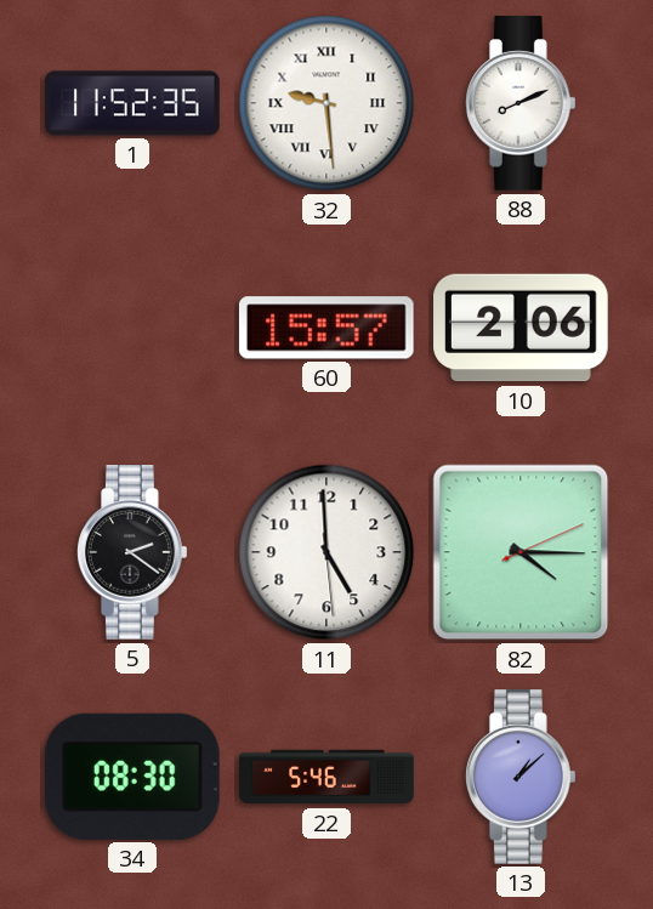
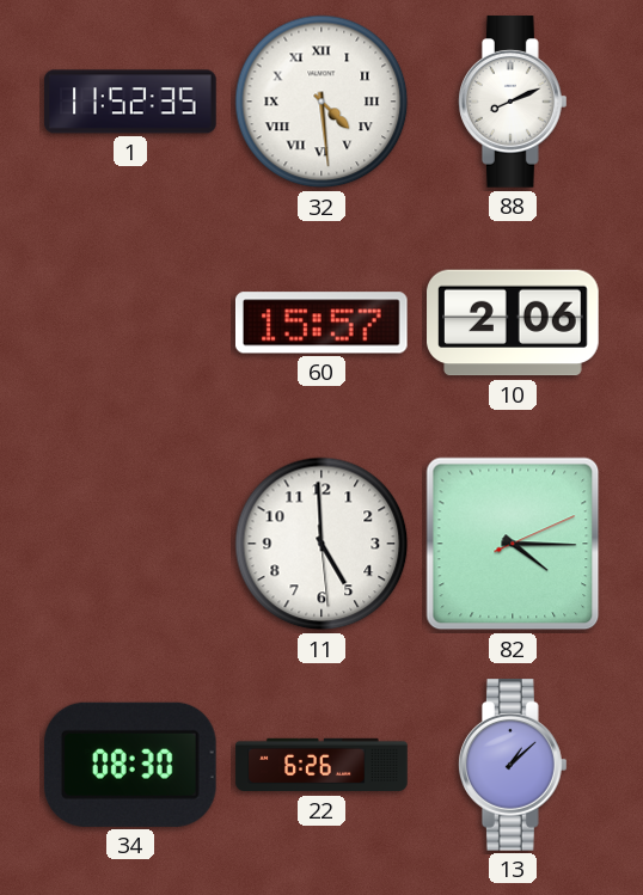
32: 9:29 -> 4:29
5: 2:21 -> none
22: 5:46 -> 6:26
